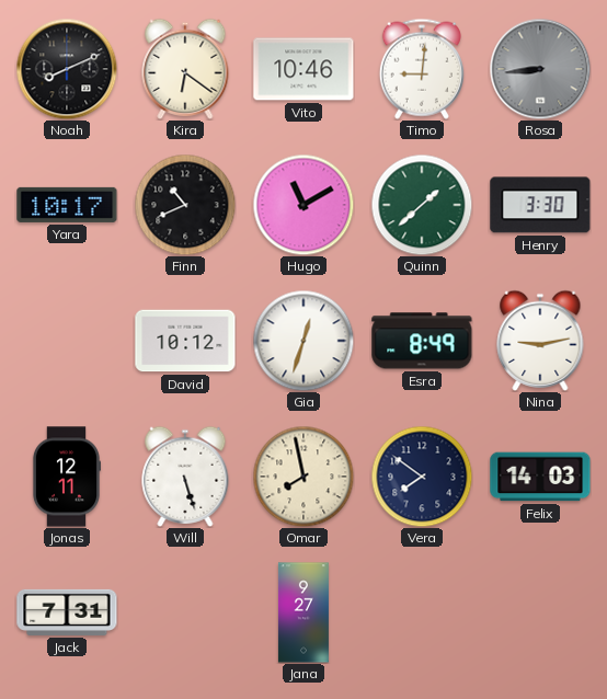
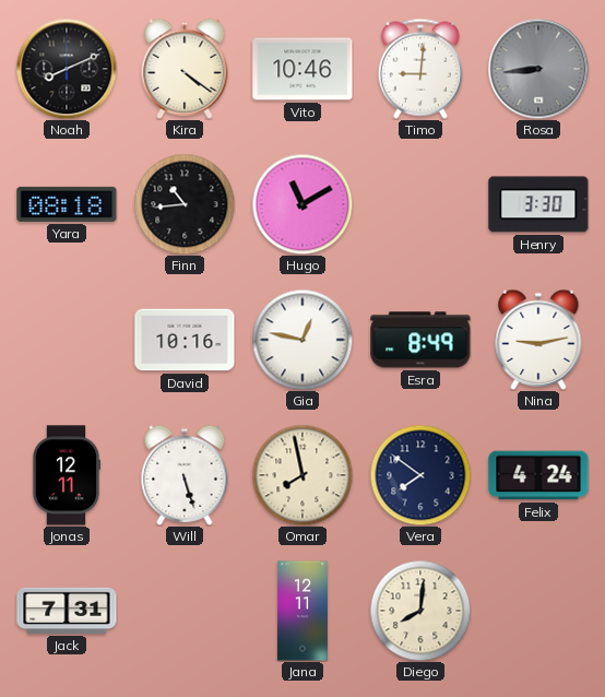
Kira: 6:21 -> 4:21
Yara: 10:17 -> 08:18
Finn: 10:41 -> 10:44
Quinn: 1:38 -> none
David: 10:12 -> 10:16
Gia: 12:33 -> 12:47
Felix: 14:03 -> 4:24
Jana: 9:27 -> 12:11
Diego: none -> 8:01
